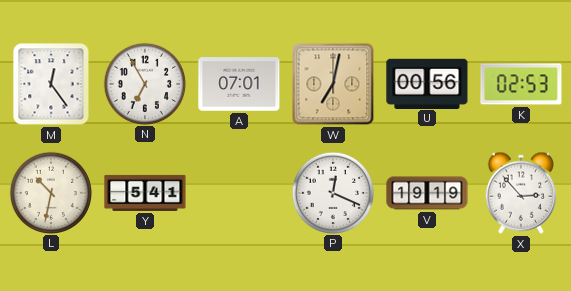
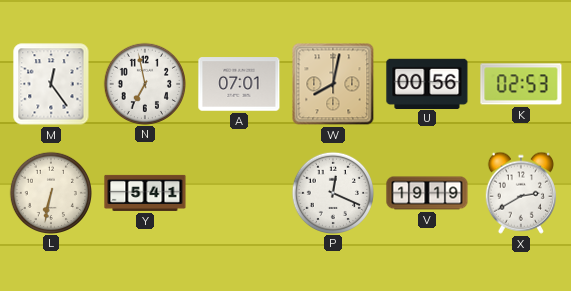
N: 6:55 -> 6:58
W: 7:02 -> 8:02
L: 10:32 -> 6:32
X: 2:53 -> 2:40
